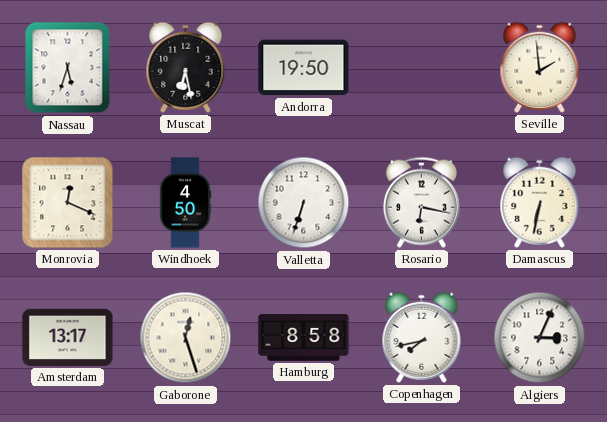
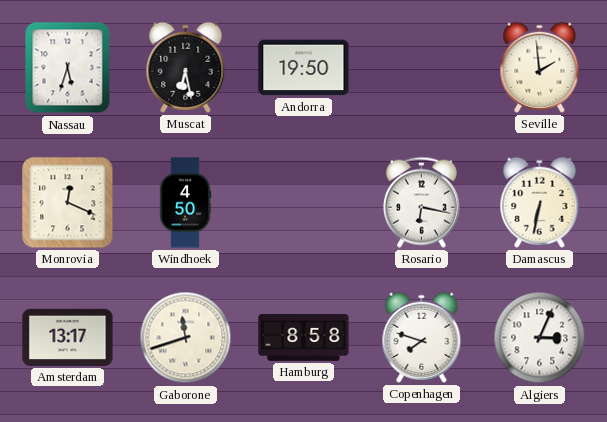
Valletta: 6:33 -> none
Gaborone: 12:27 -> 11:42
Copenhagen: 7:43 -> 7:48
